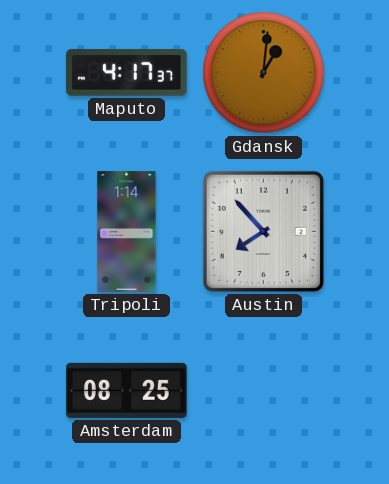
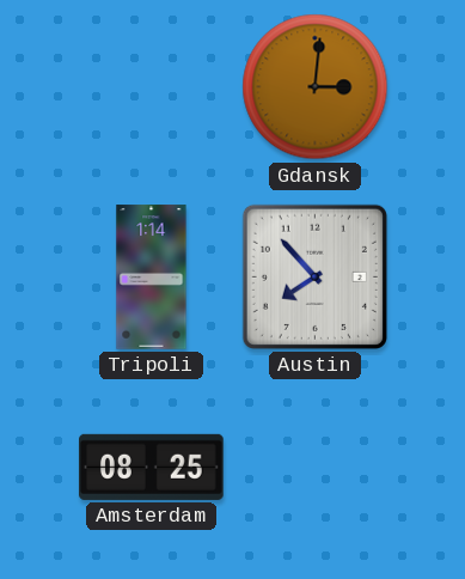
Maputo: 4:17 -> none
Gdansk: 1:01 -> 3:01
